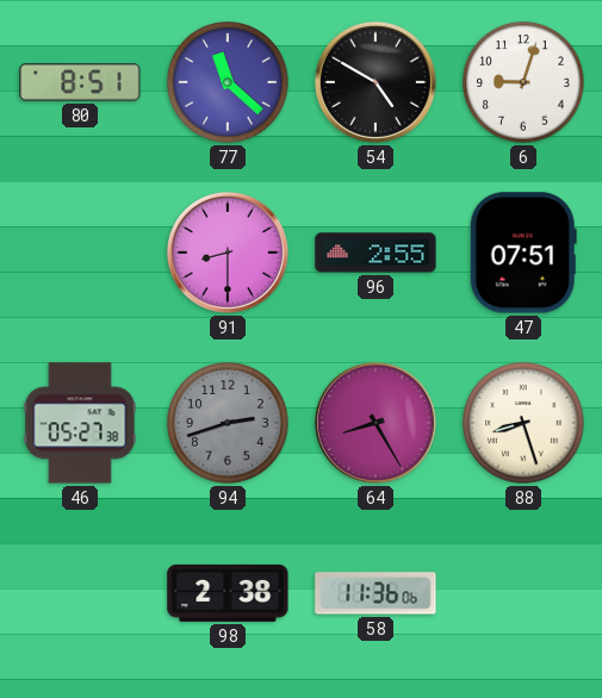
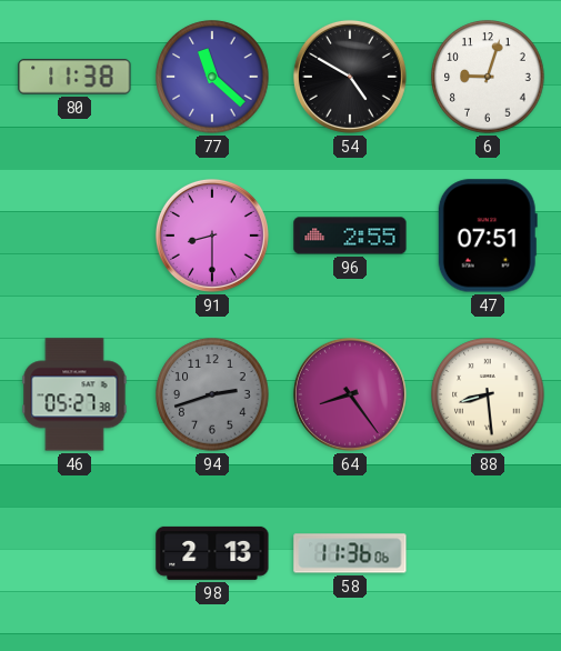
80: 8:51 -> 11:38
64: 8:25 -> 8:24
88: 8:27 -> 8:29
98: 2:38 -> 2:13
